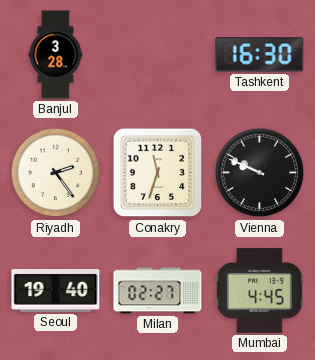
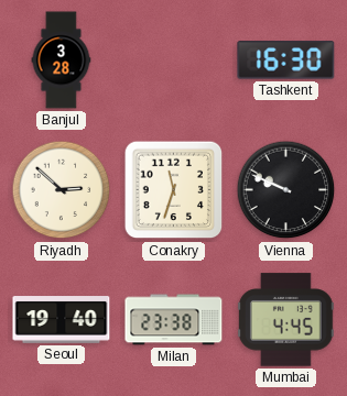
Riyadh: 2:24 -> 2:52
Milan: 02:27 -> 23:38
